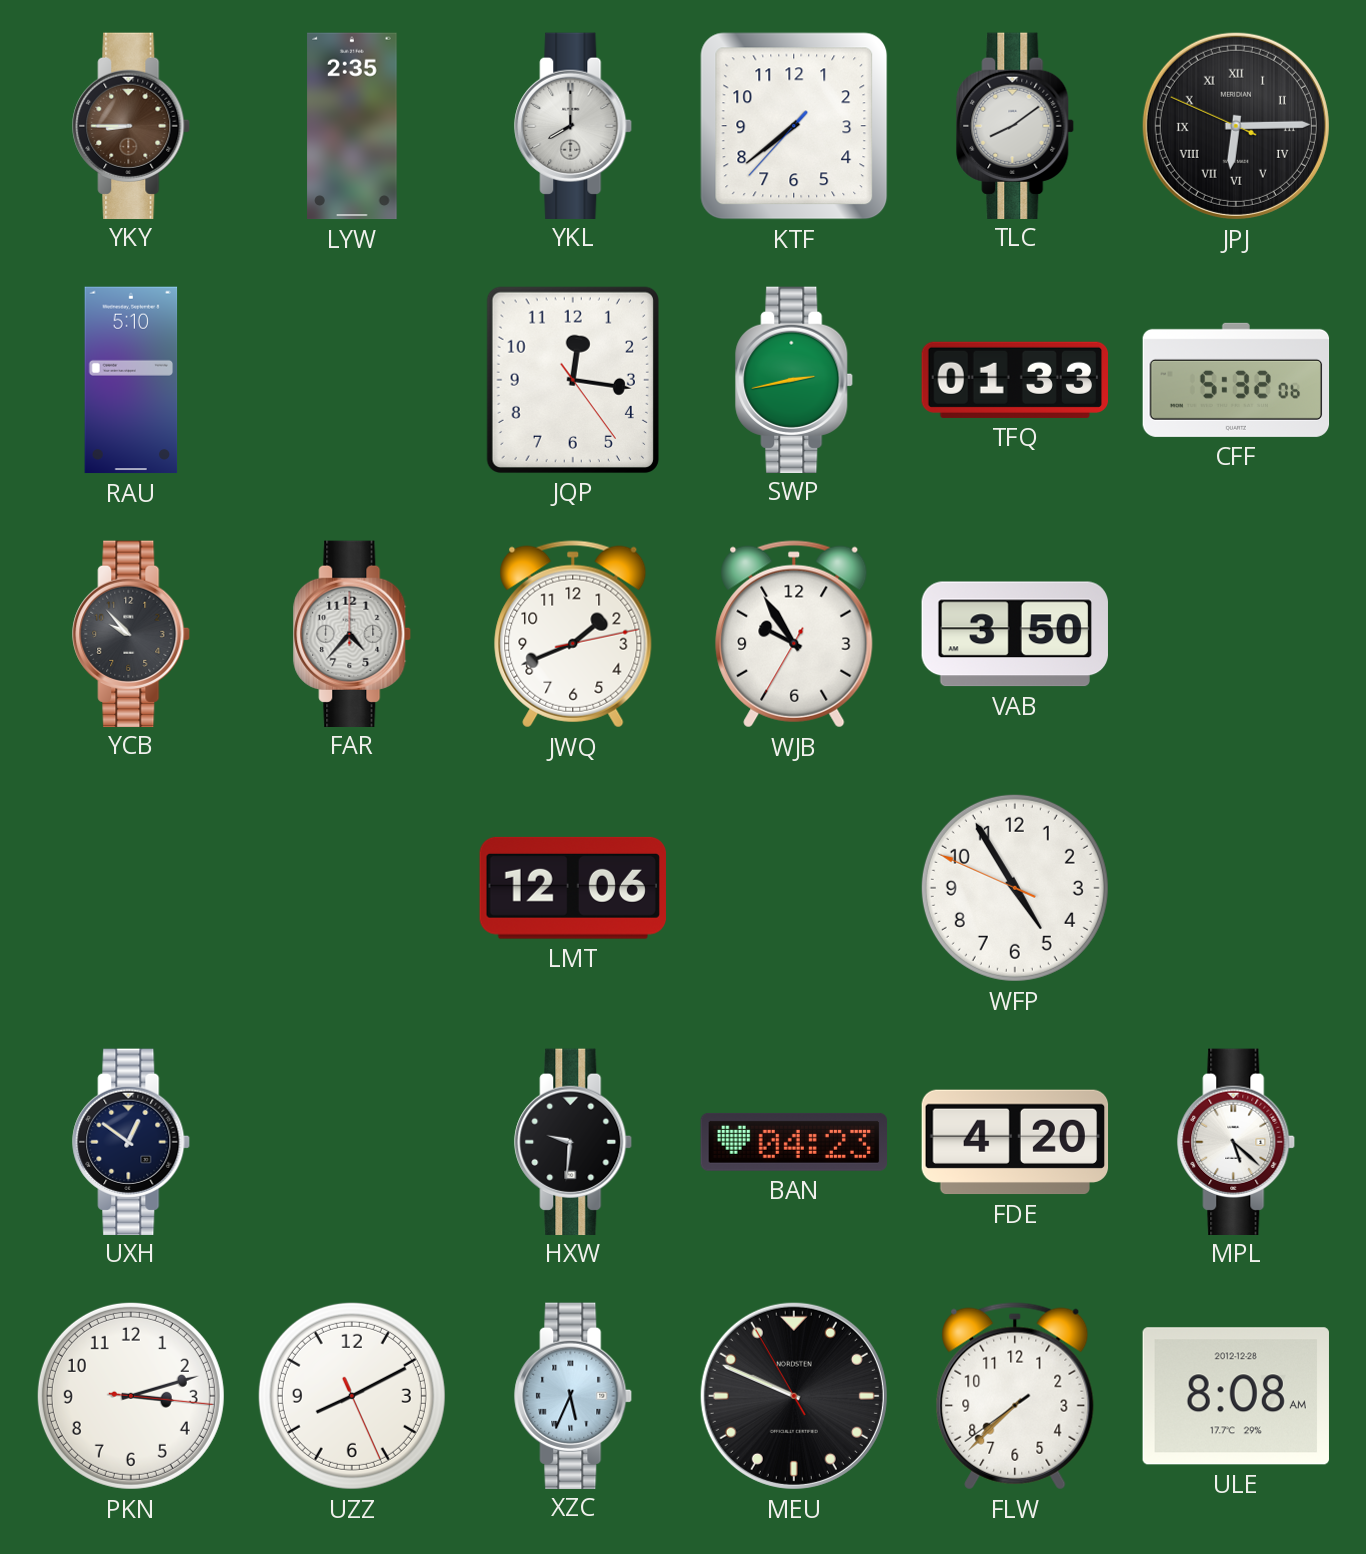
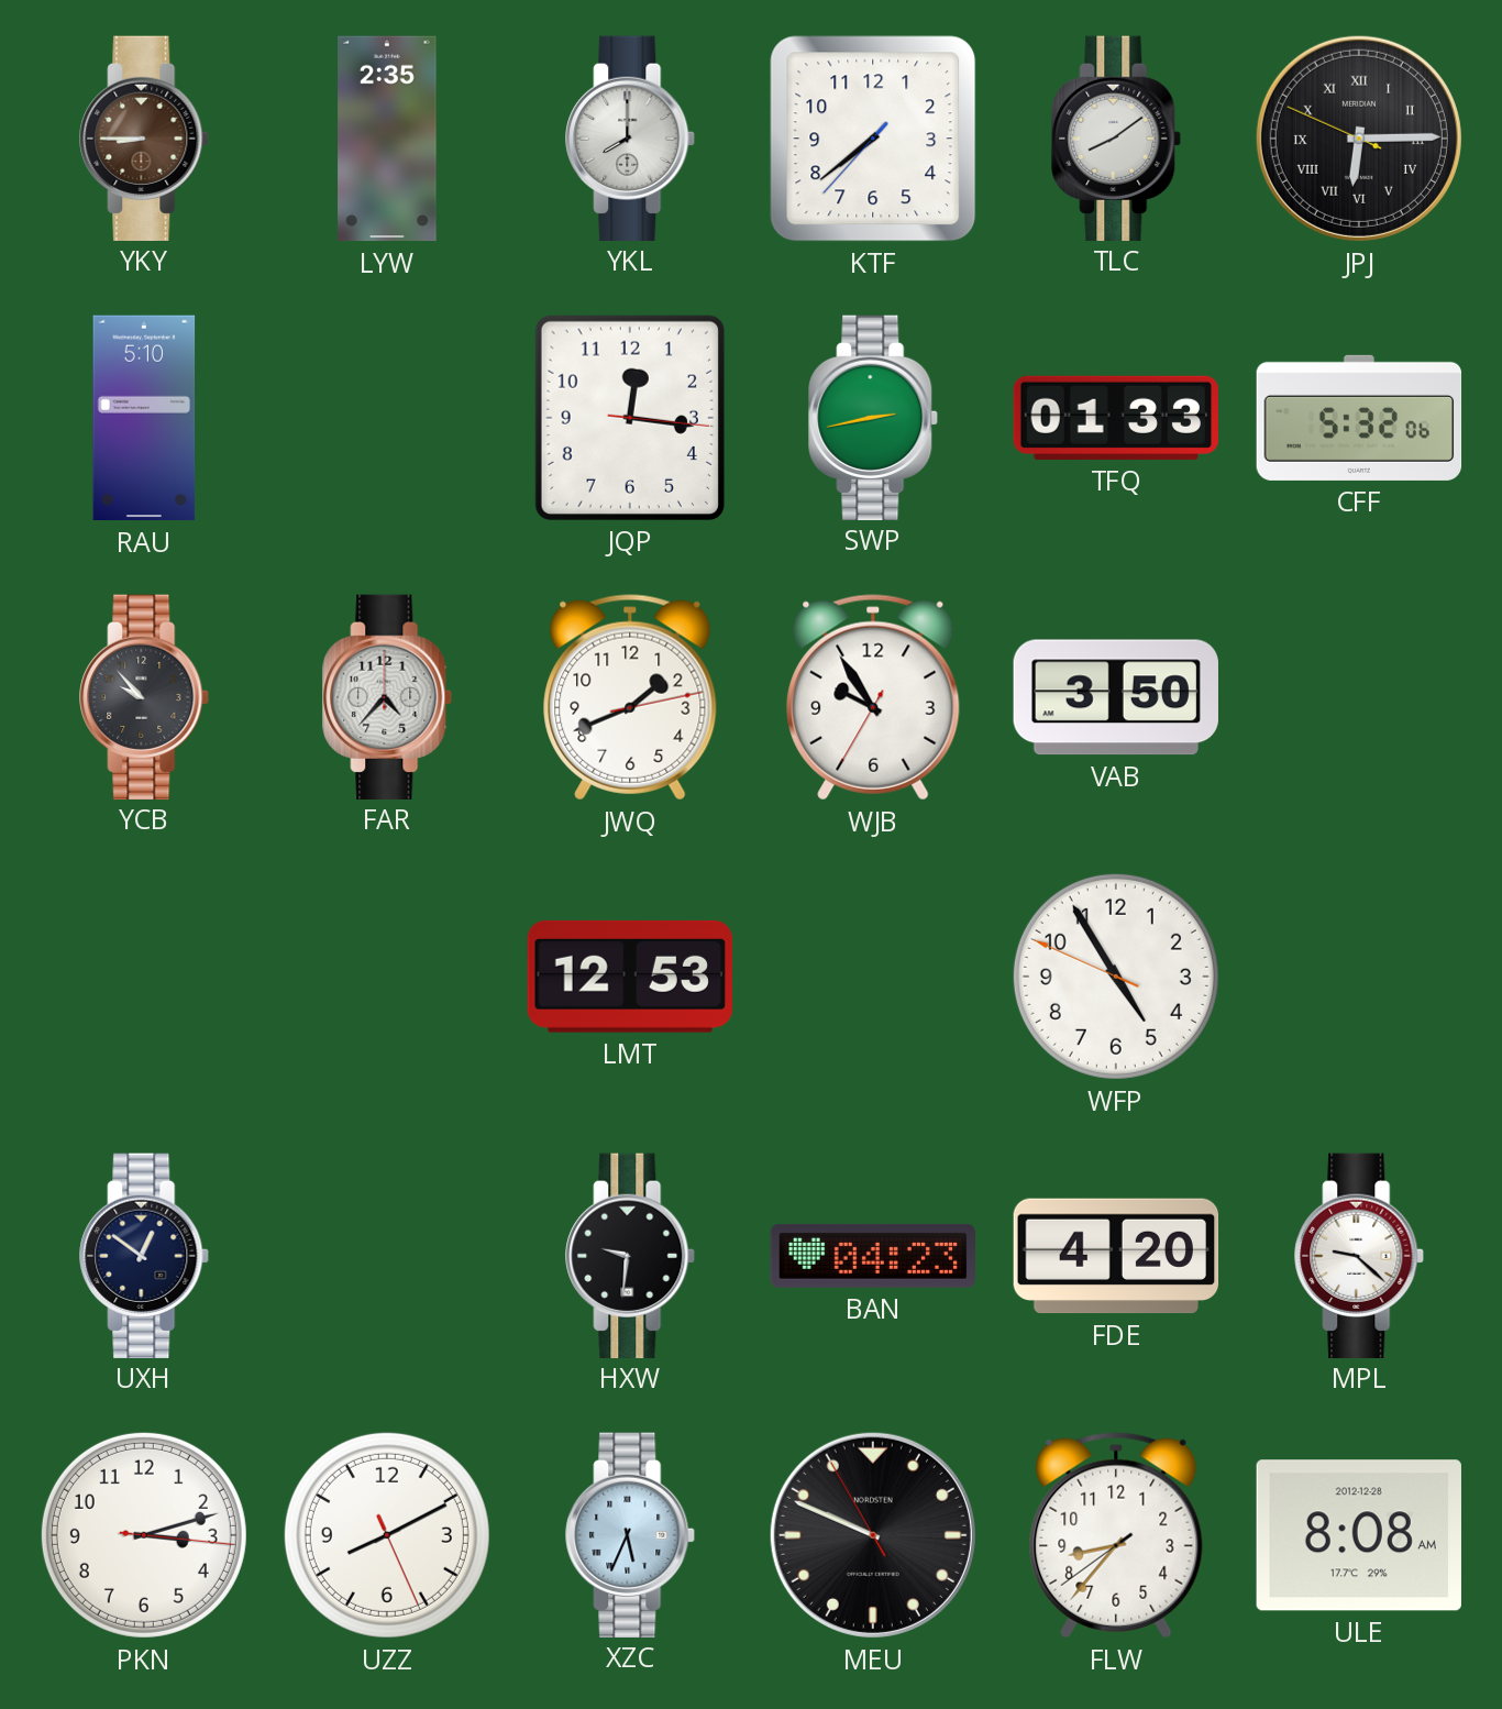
JQP: 12:16:24 -> 12:16:16
LMT: 12:06 -> 12:53
MPL: 5:22 -> 9:22
FLW: 7:37 -> 8:36
